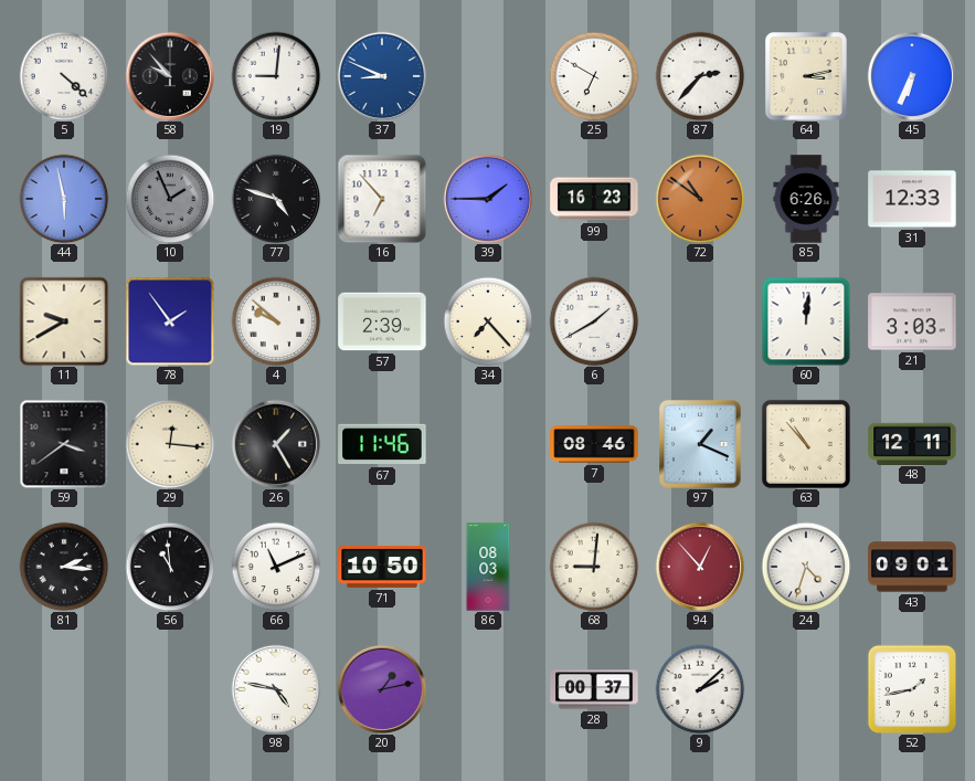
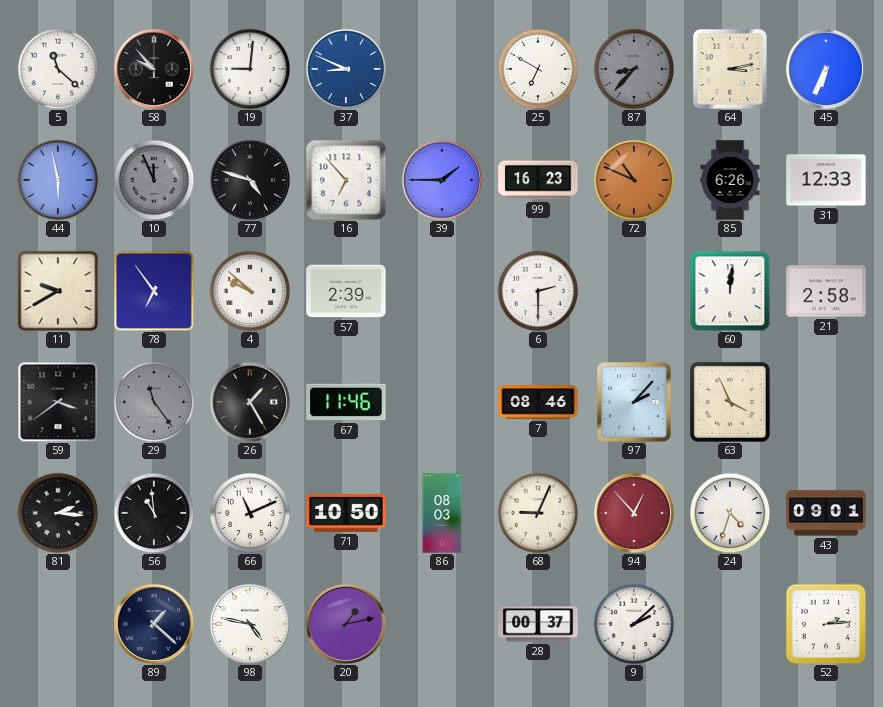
5: 4:22 -> 11:22
87: 2:37 -> 8:37
87 dial: white -> grey
10: 1:56 -> 11:56
72: 10:51 -> 10:49
78: 1:54 -> 6:54
34: 7:23 -> none
6: 1:40 -> 2:30
21: 3:03 -> 2:58
29: 12:16 -> 11:24
29 dial: cream -> grey
97: 1:19 -> 2:07
63: 10:53 -> 3:56
48: 12:11 -> none
68: 9:01 -> 9:04
89: none -> 1:22
52: 1:43 -> 2:14
